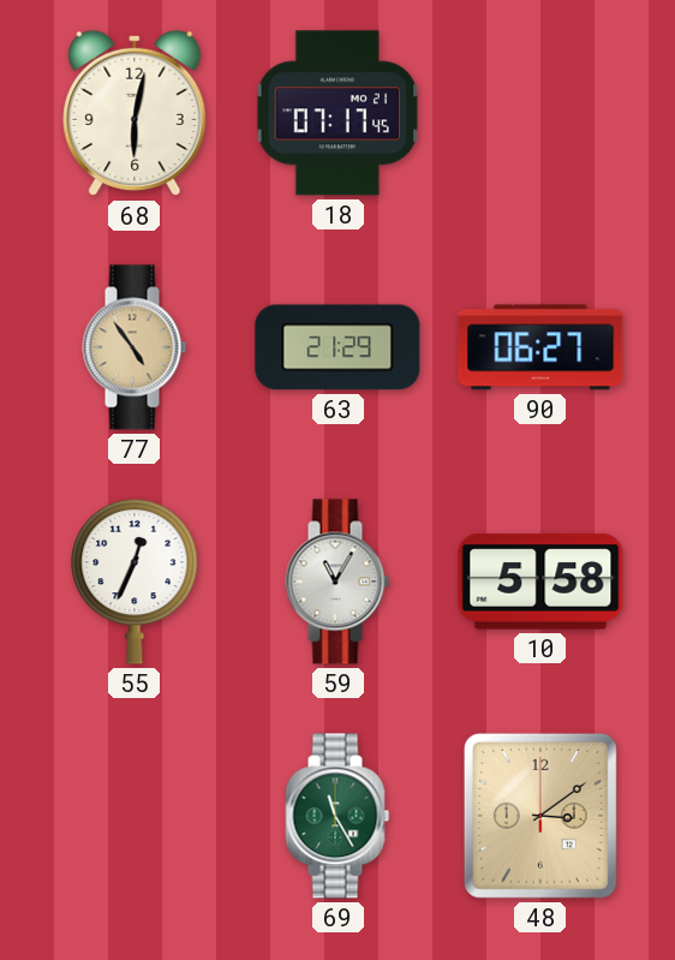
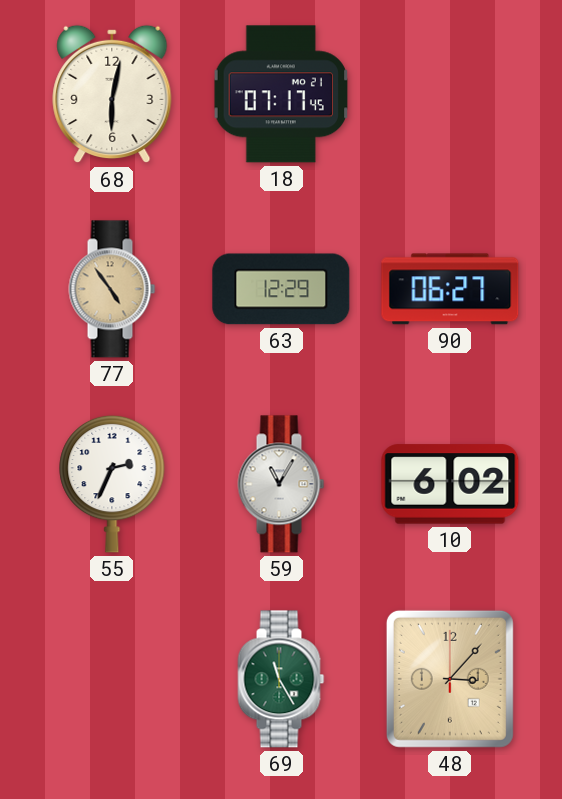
63: 21:29 -> 12:29
55: 12:34 -> 2:34
10: 5:58 -> 6:02
48: 3:09 -> 3:07
